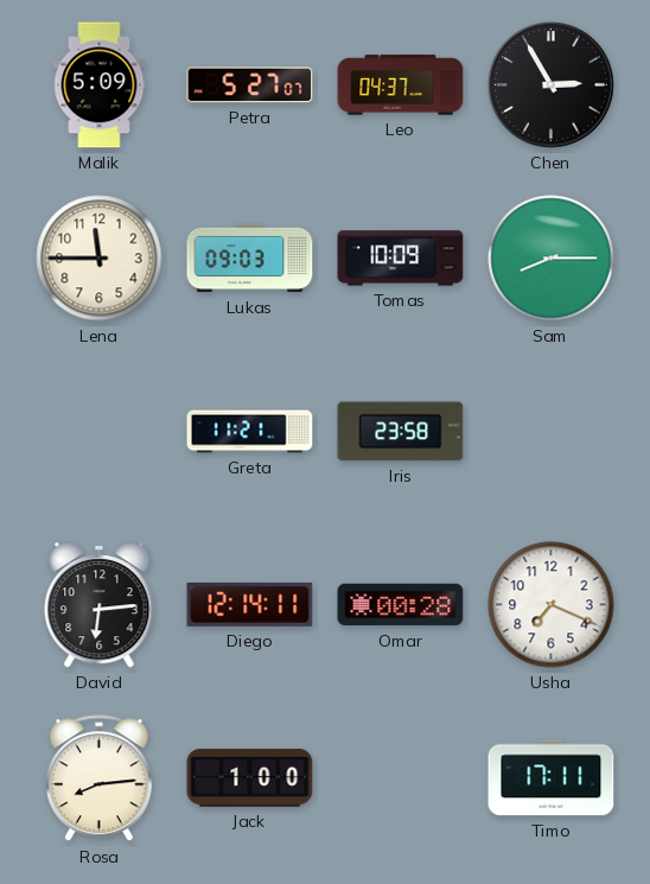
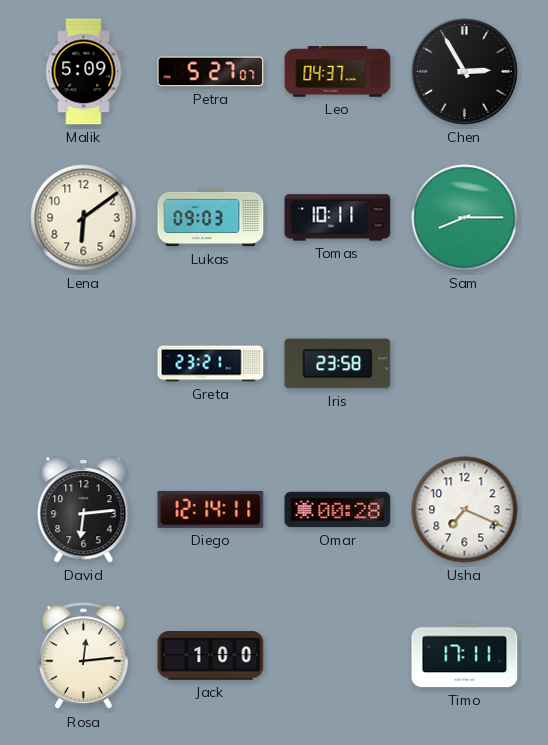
Lena: 11:45 -> 6:09
Tomas: 10:09 -> 10:11
Greta: 11:21 -> 23:21
Rosa: 8:14 -> 12:14
